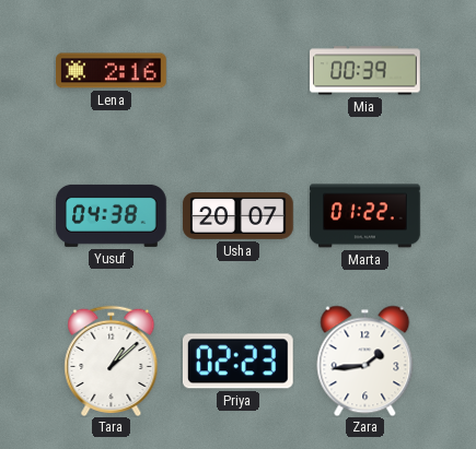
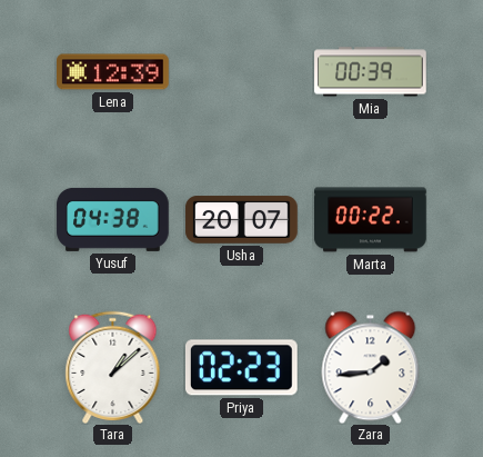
Lena: 2:16 -> 12:39
Marta: 01:22 -> 00:22
